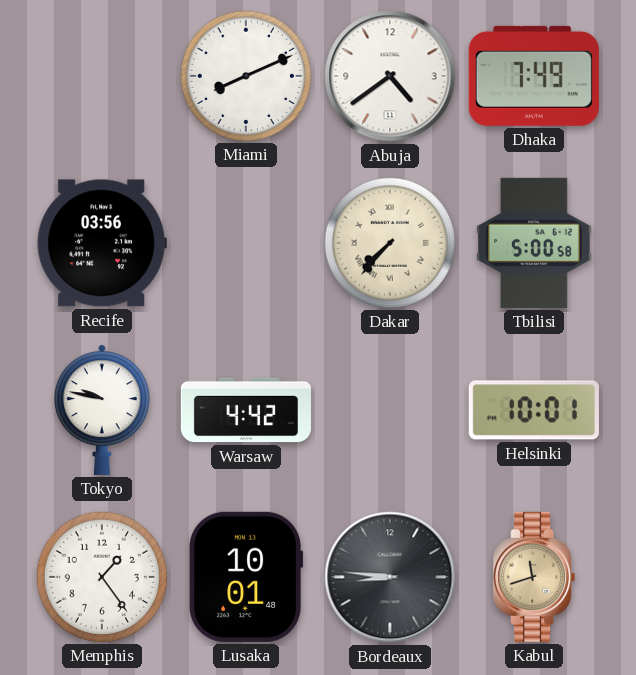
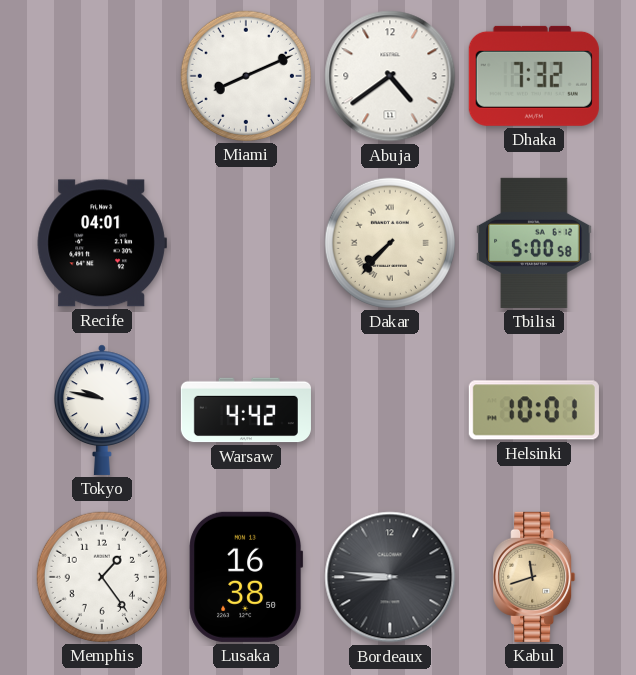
Dhaka: 7:49 -> 7:32
Recife: 03:56 -> 04:01
Lusaka: 10:01 -> 16:38
